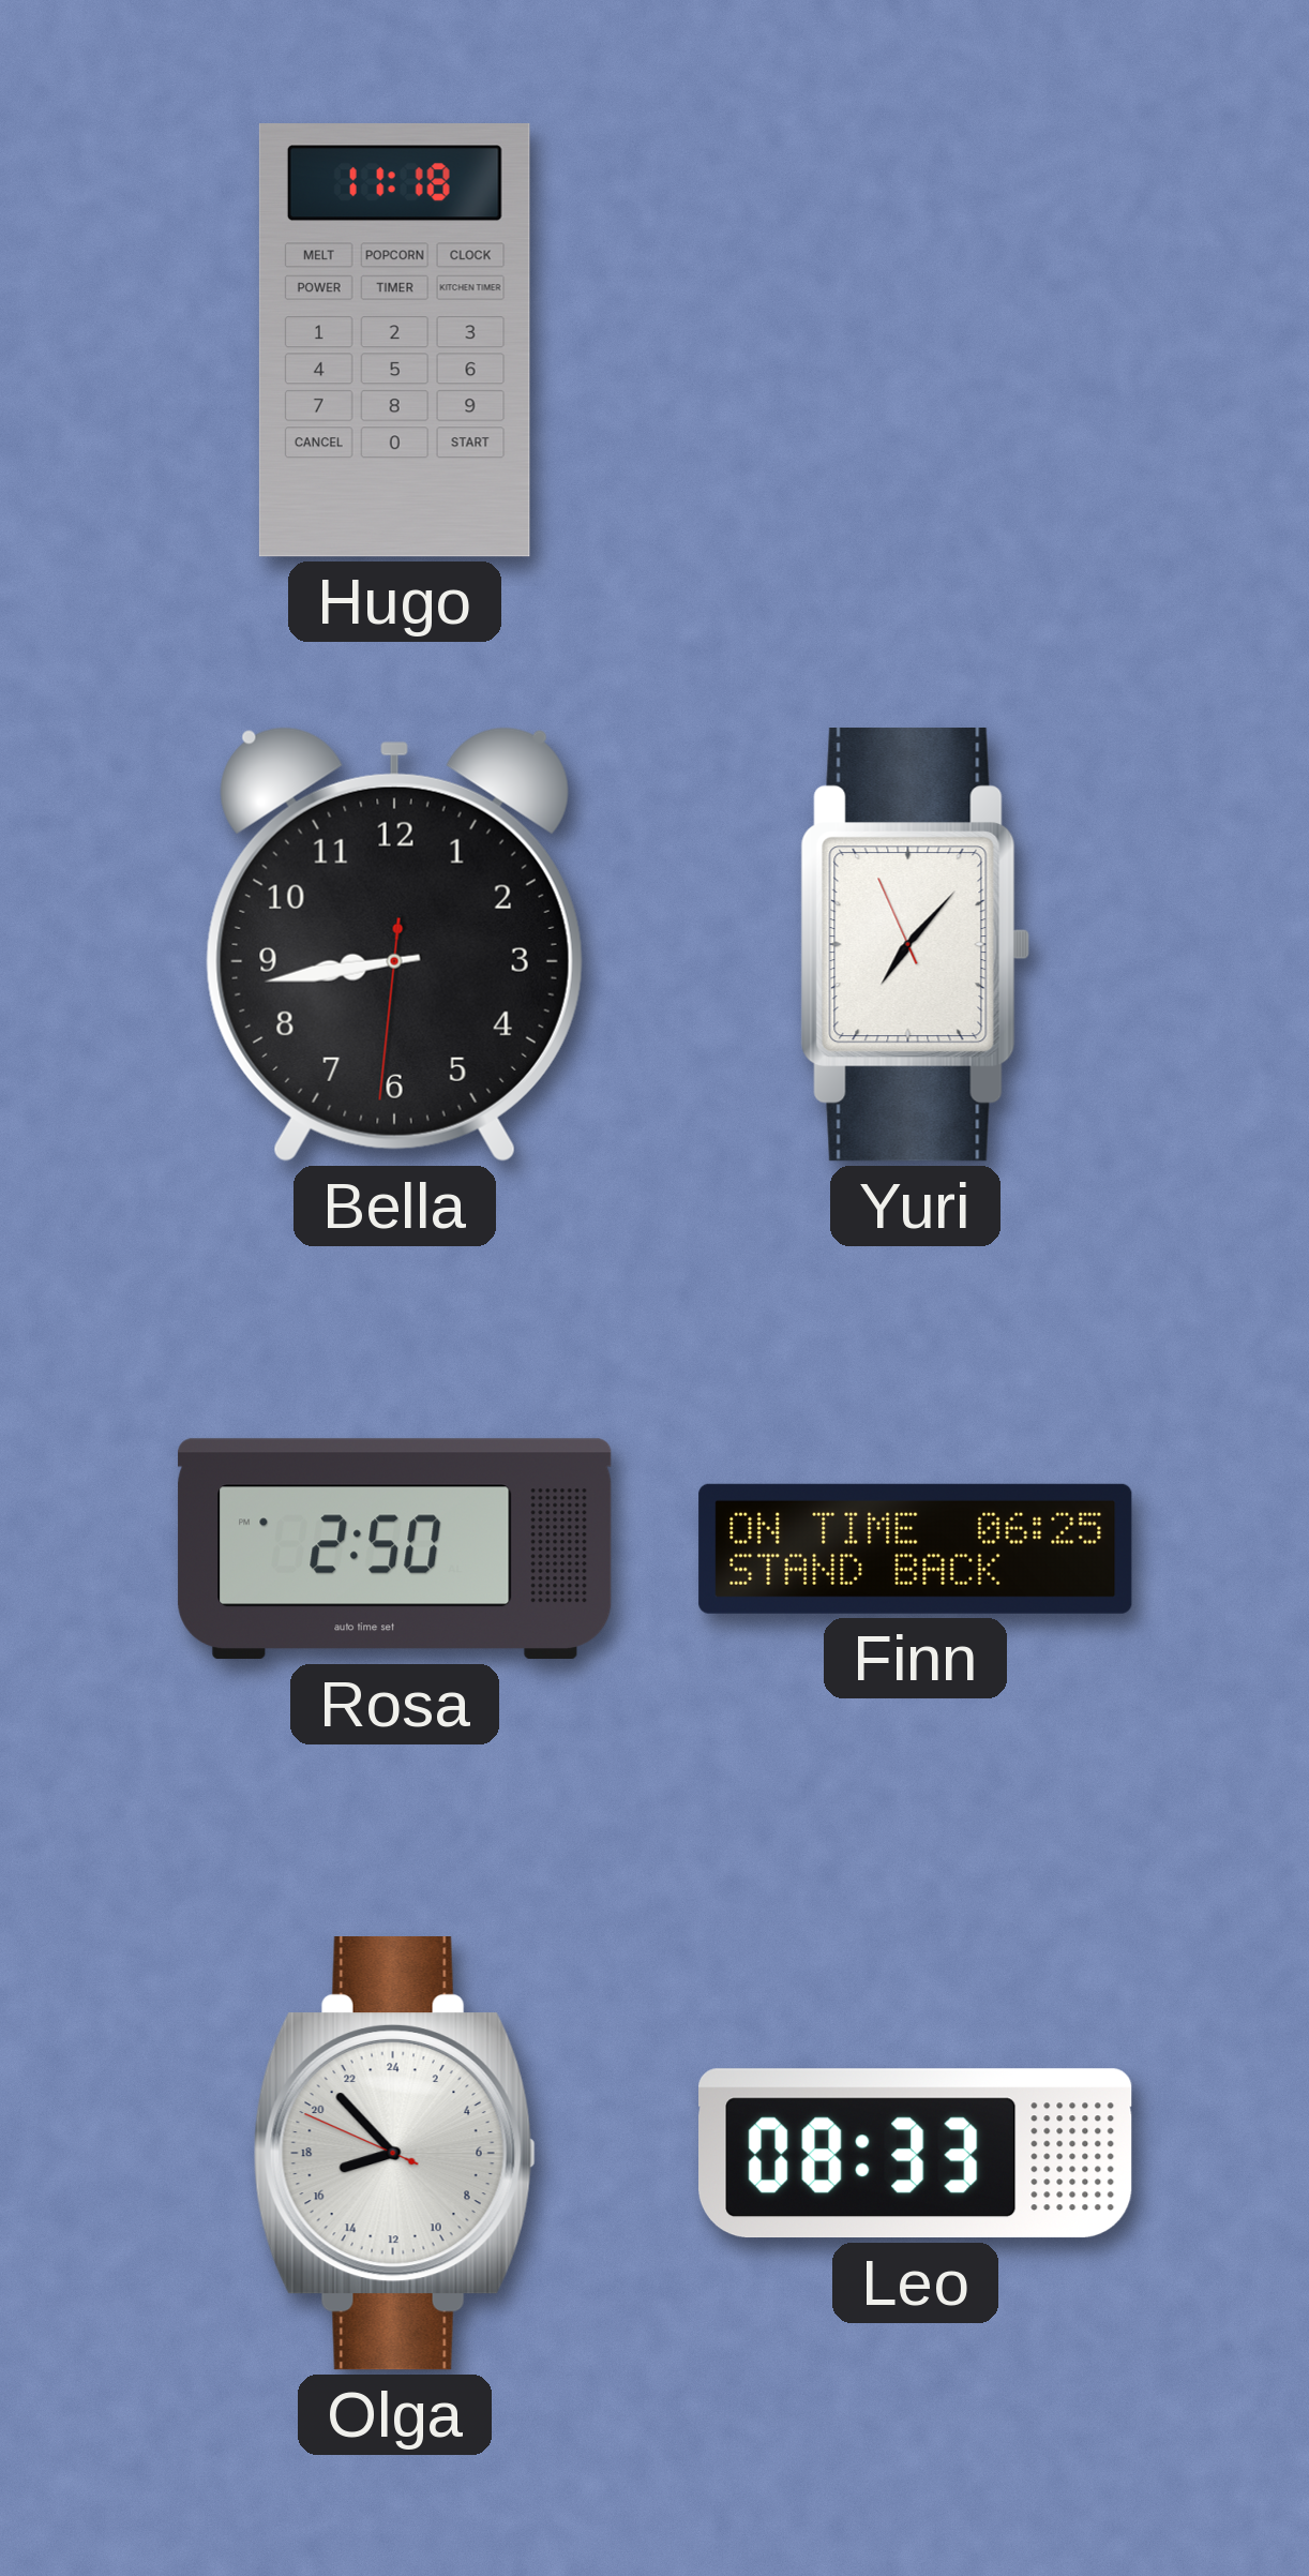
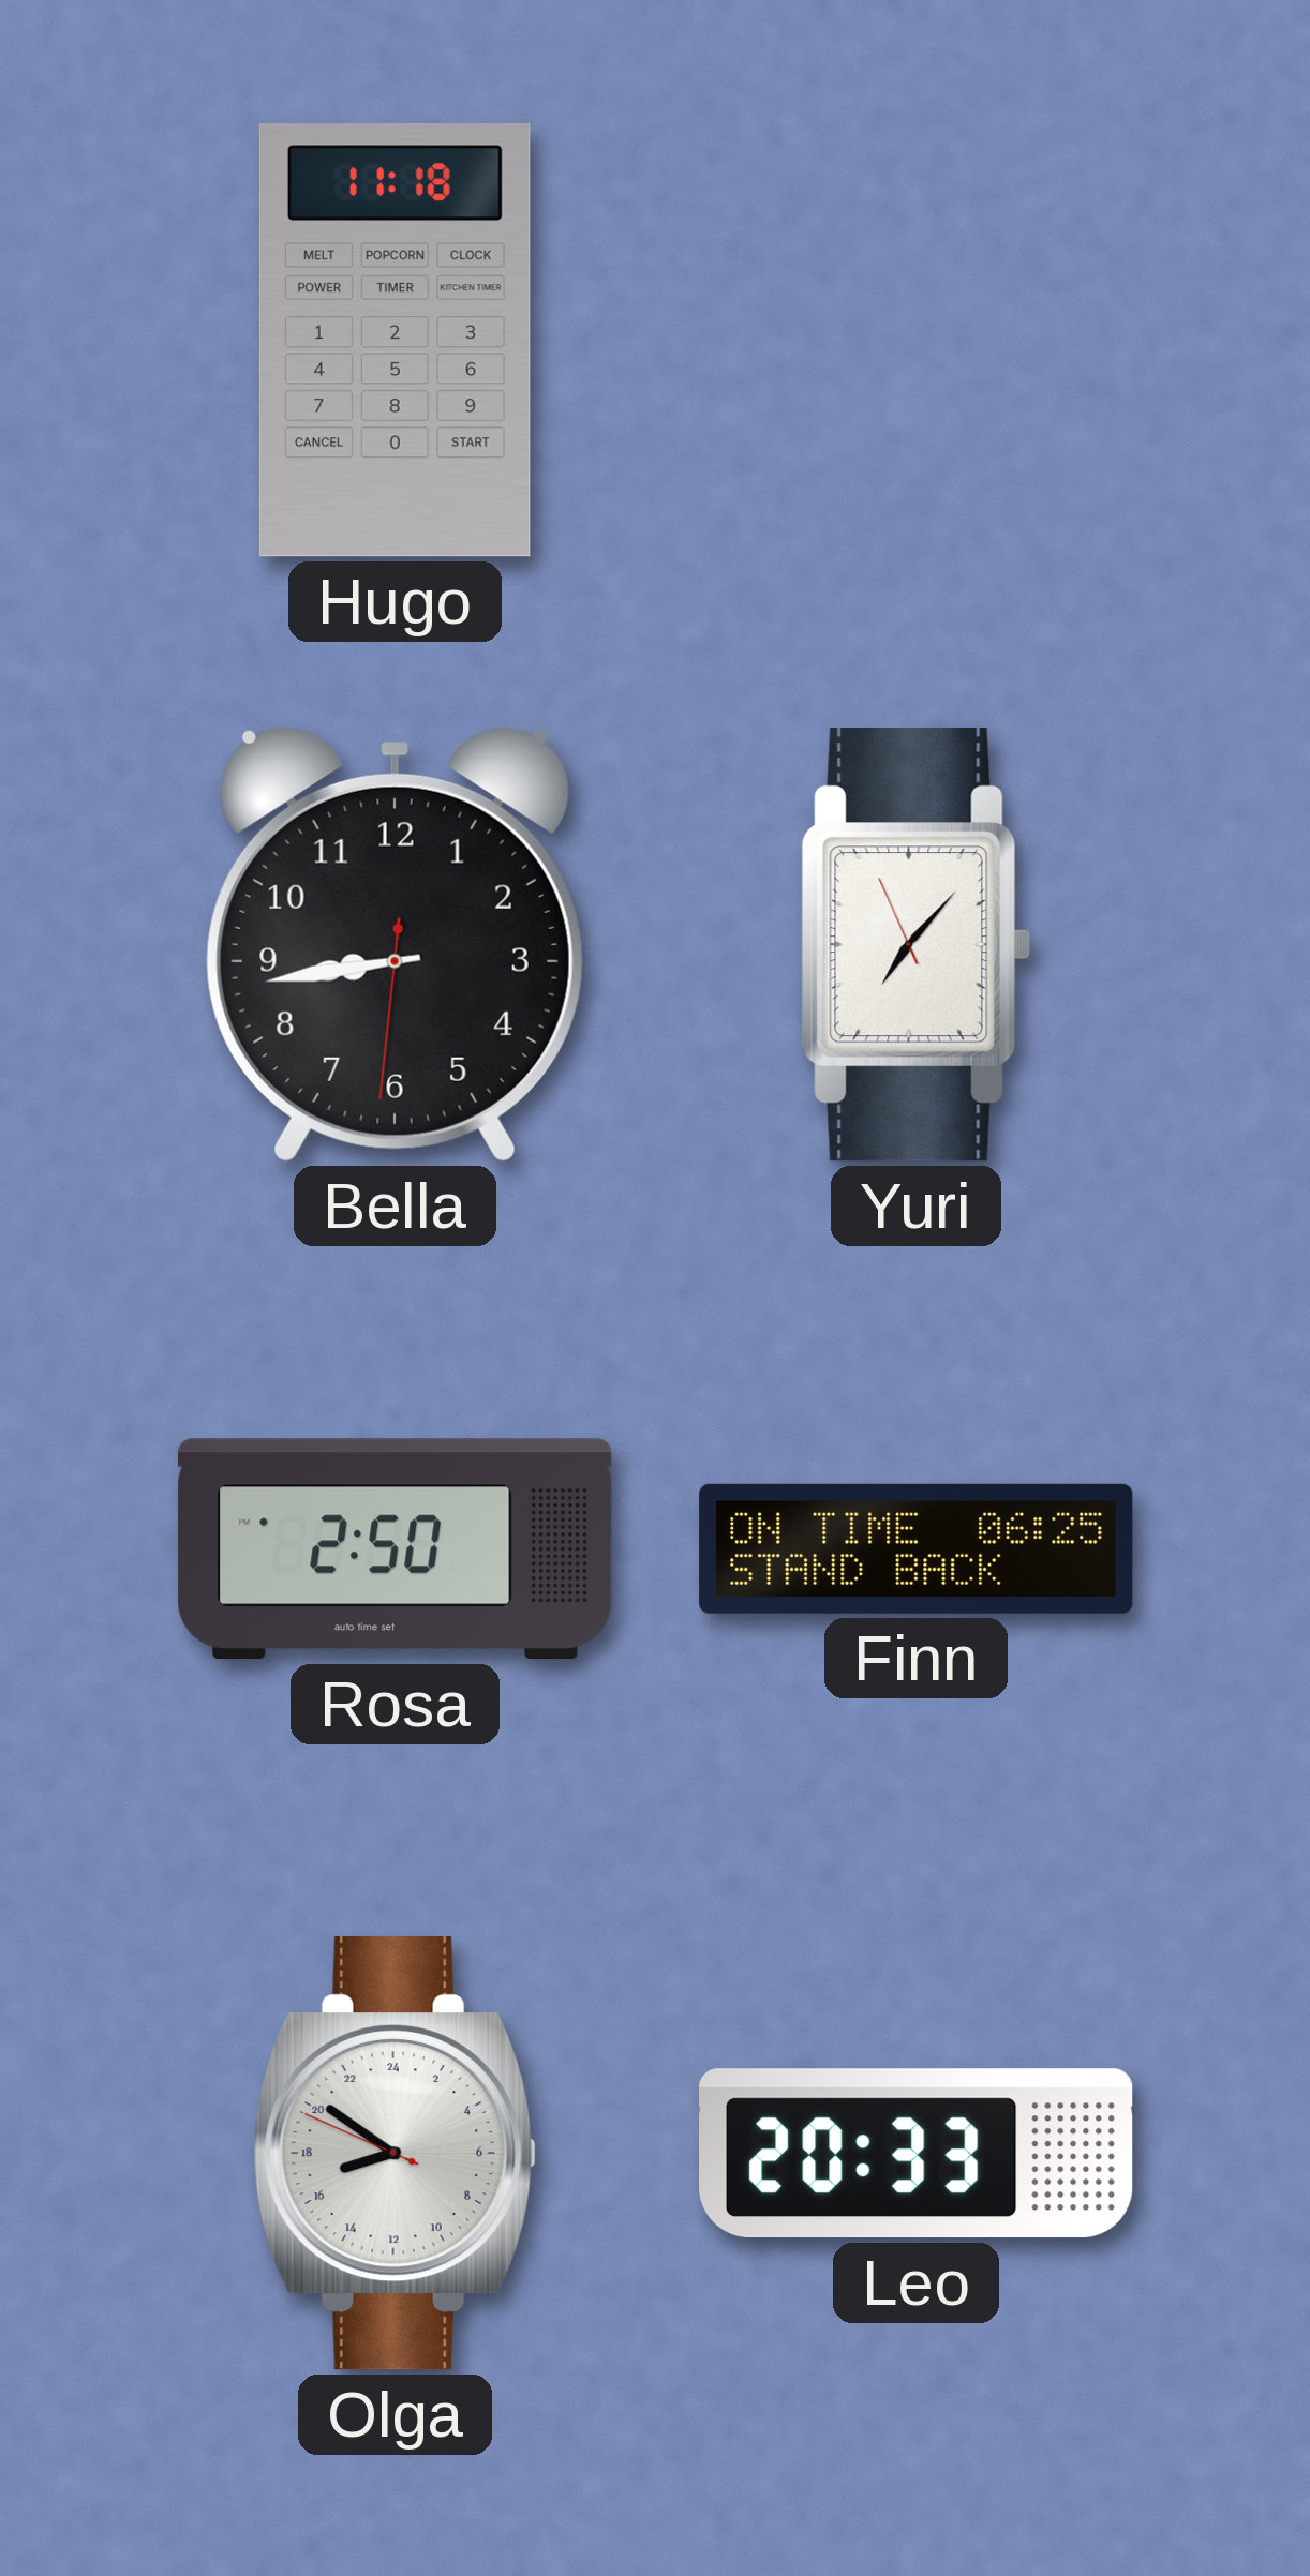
Olga: 16:52 -> 16:50
Leo: 08:33 -> 20:33
